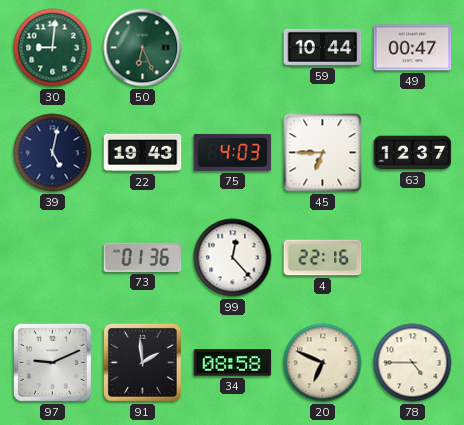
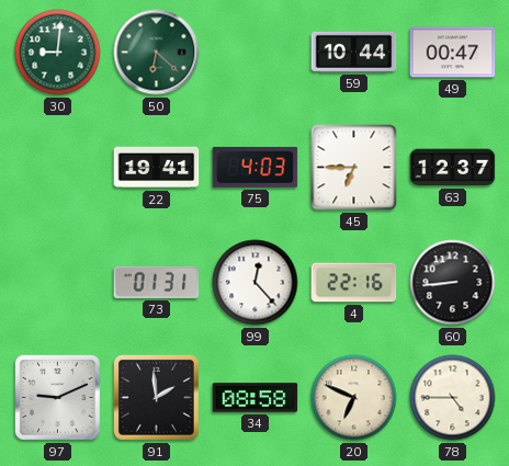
50: 6:26 -> 6:22
39: 5:02 -> none
22: 19:43 -> 19:41
73: 01:36 -> 01:31
60: none -> 8:44
